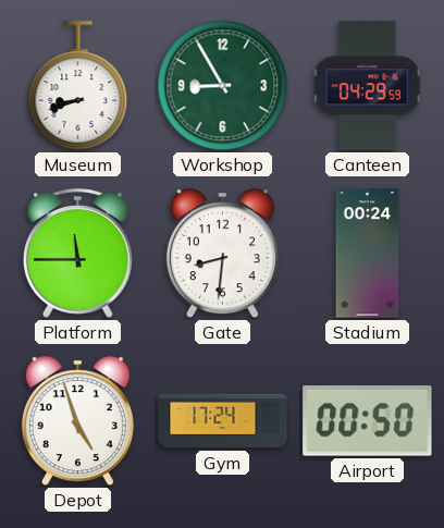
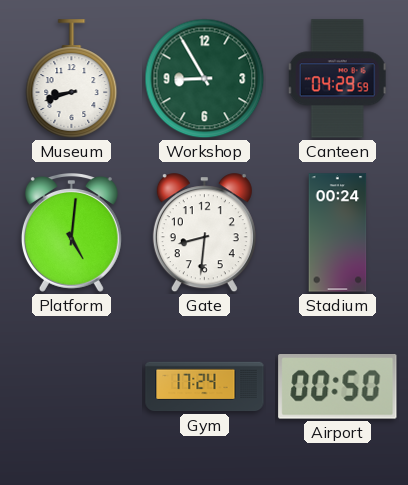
Platform: 11:45 -> 5:01
Depot: 4:57 -> none
